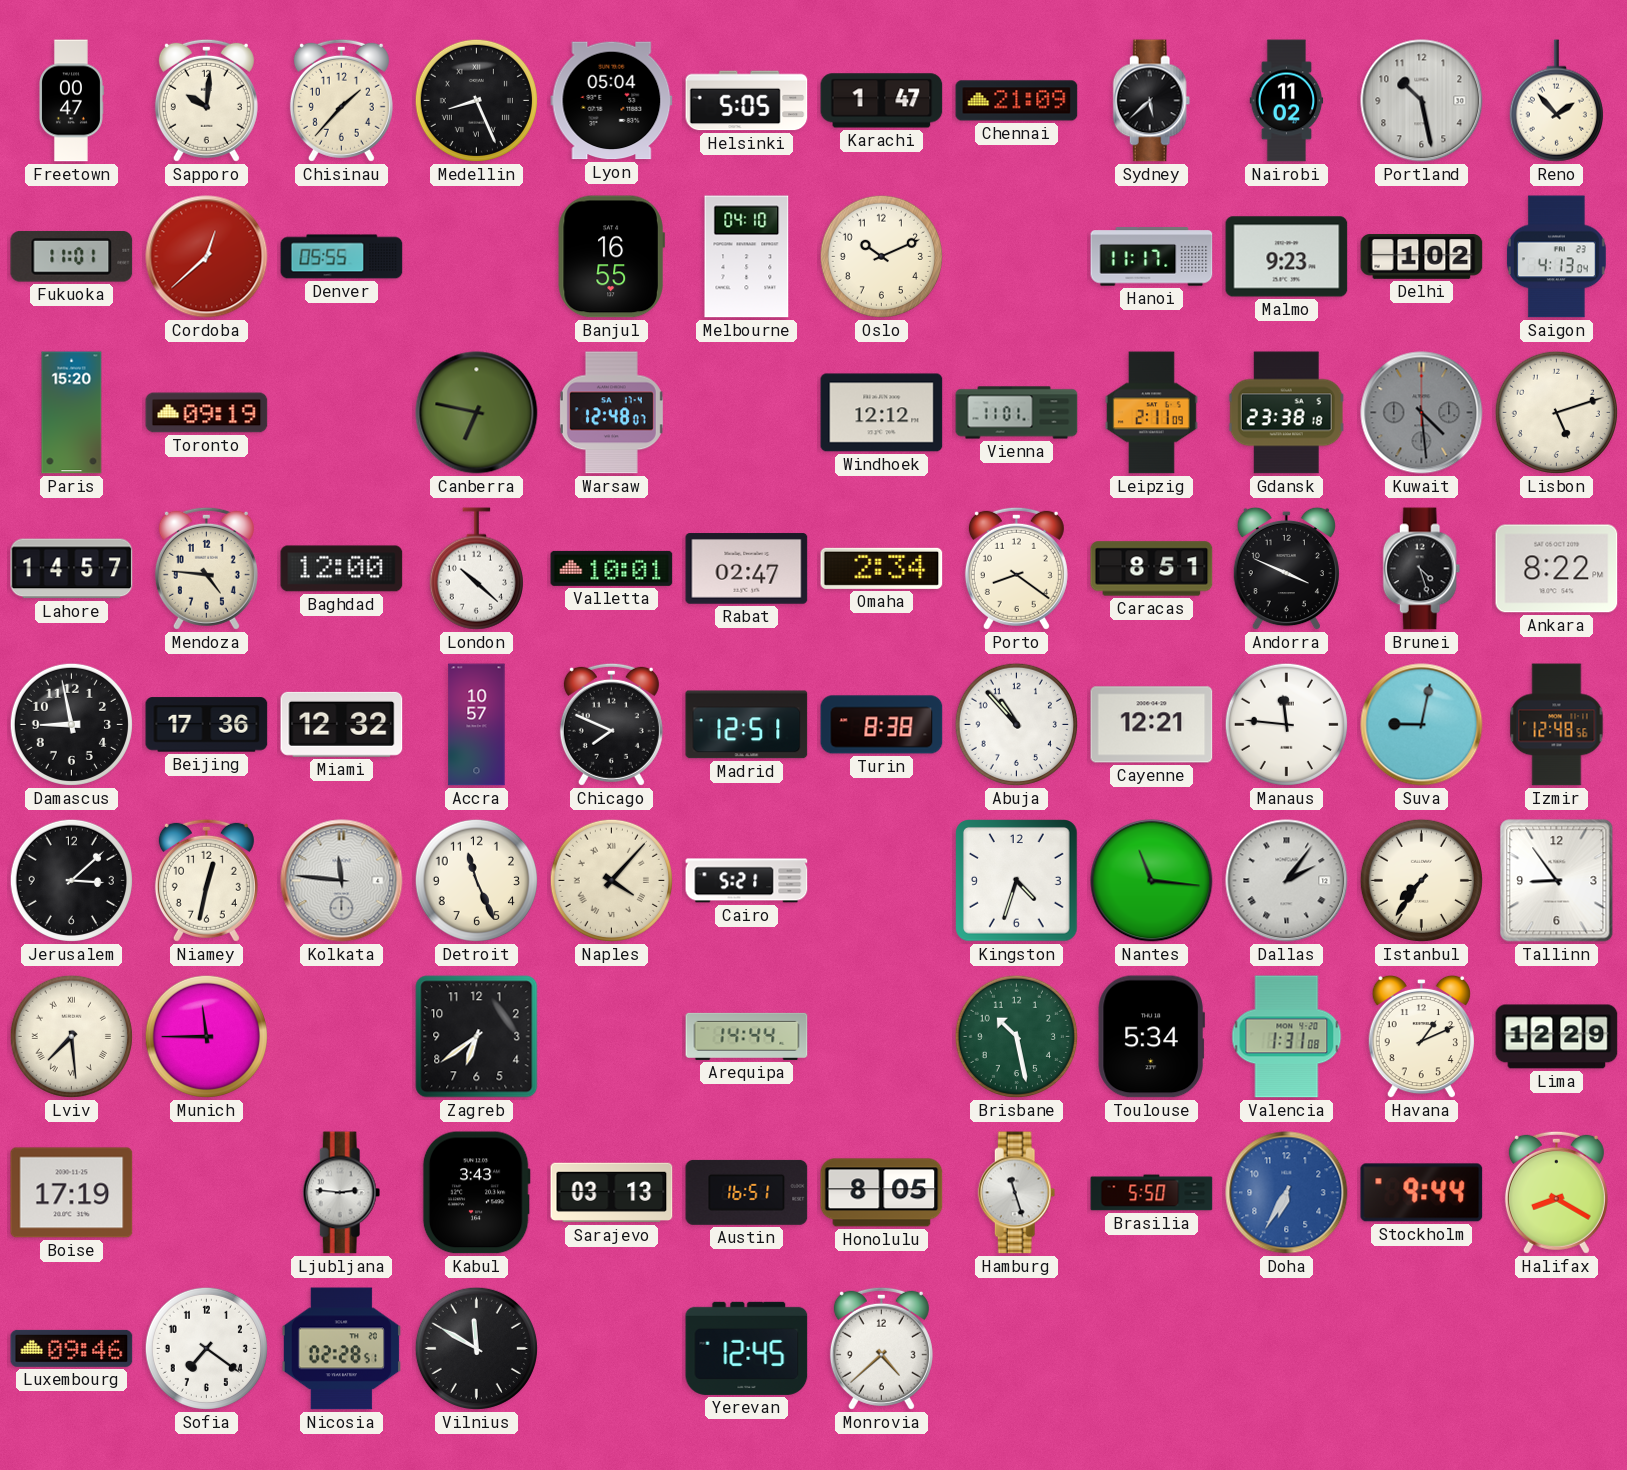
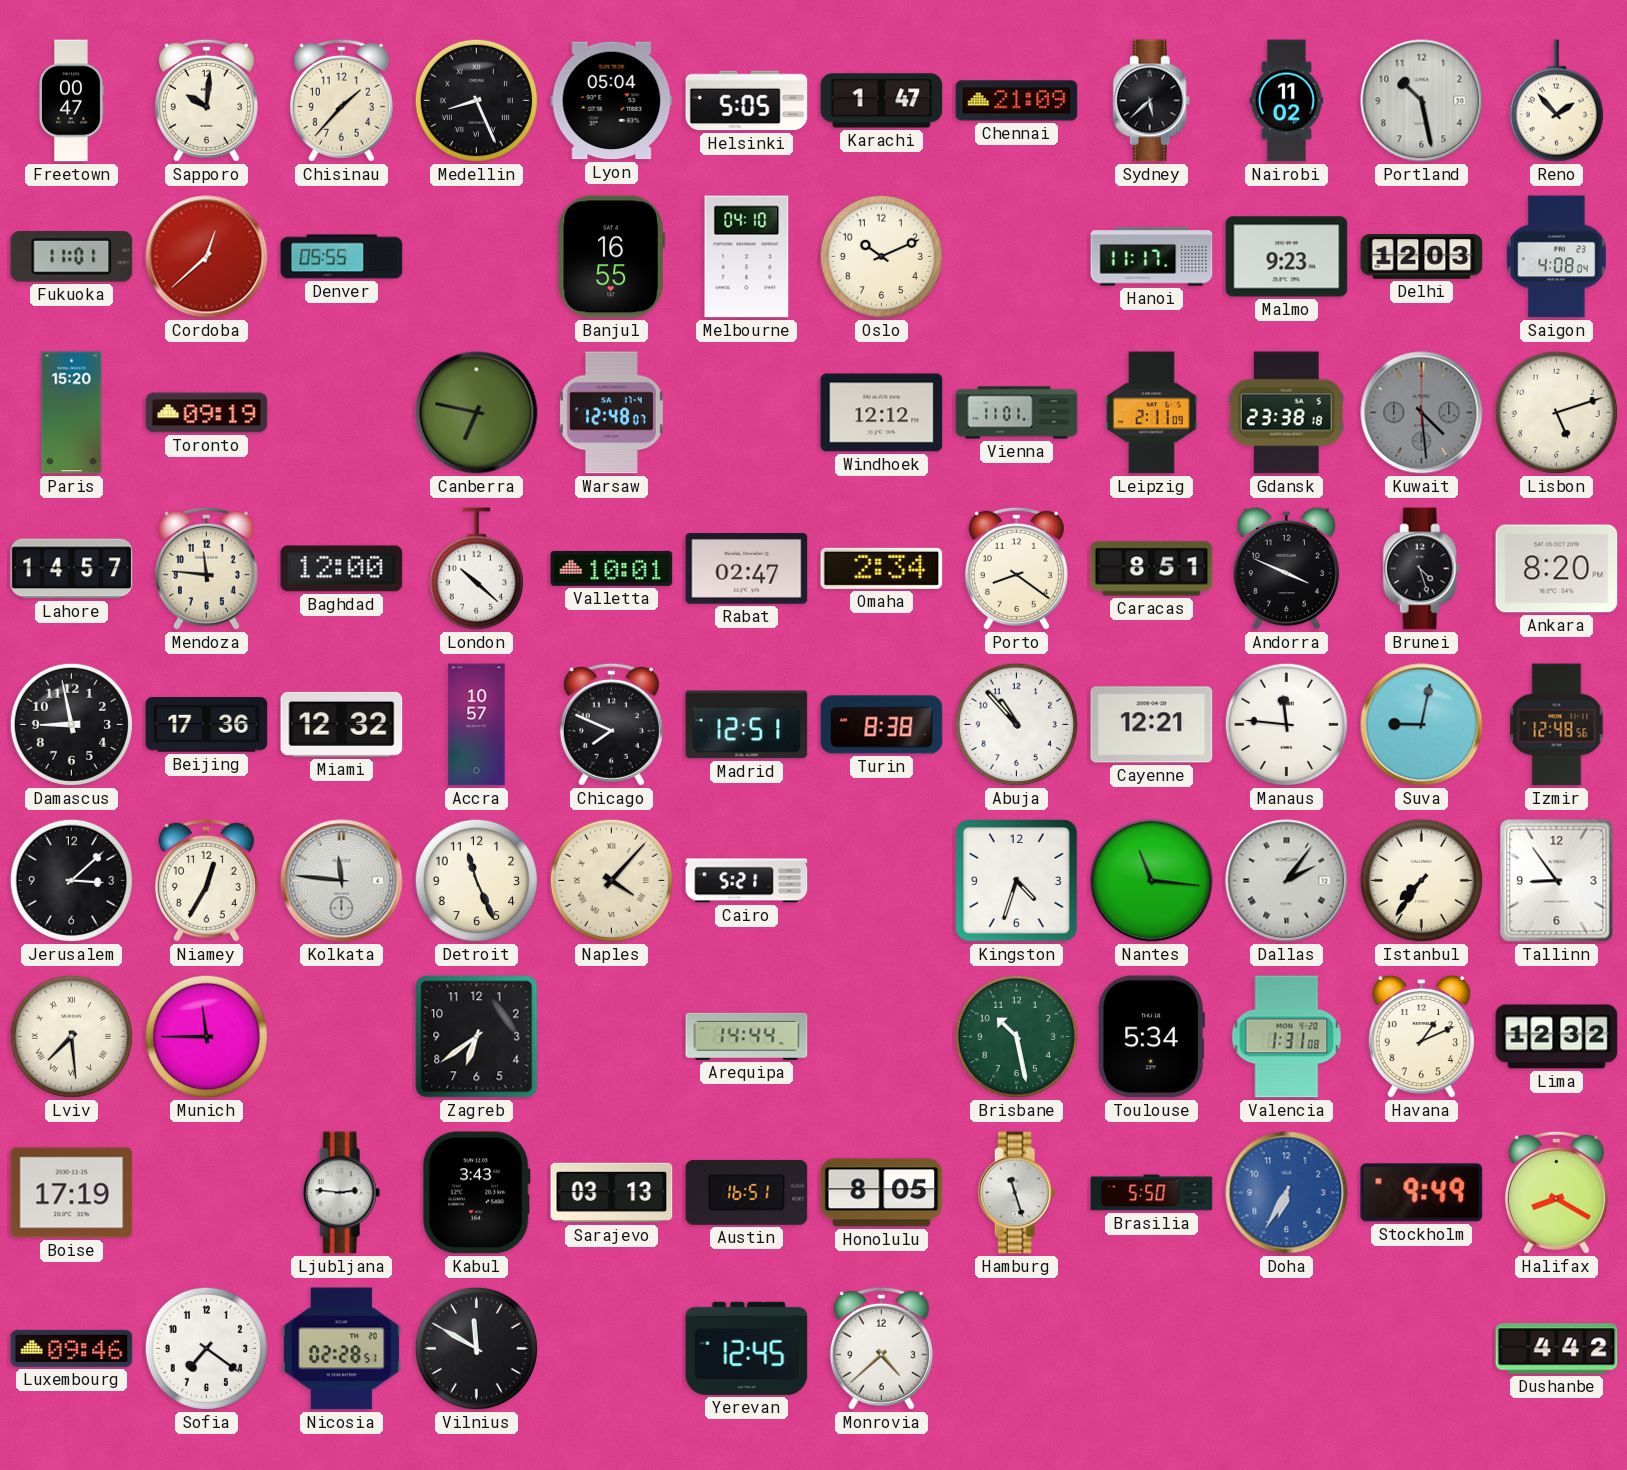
Delhi: 1:02 -> 12:03
Saigon: 4:13 -> 4:08
Mendoza: 4:46 -> 11:46
Ankara: 8:22 -> 8:20
Niamey: 12:32 -> 12:35
Lima: 12:29 -> 12:32
Stockholm: 9:44 -> 9:49
Dushanbe: none -> 4:42
